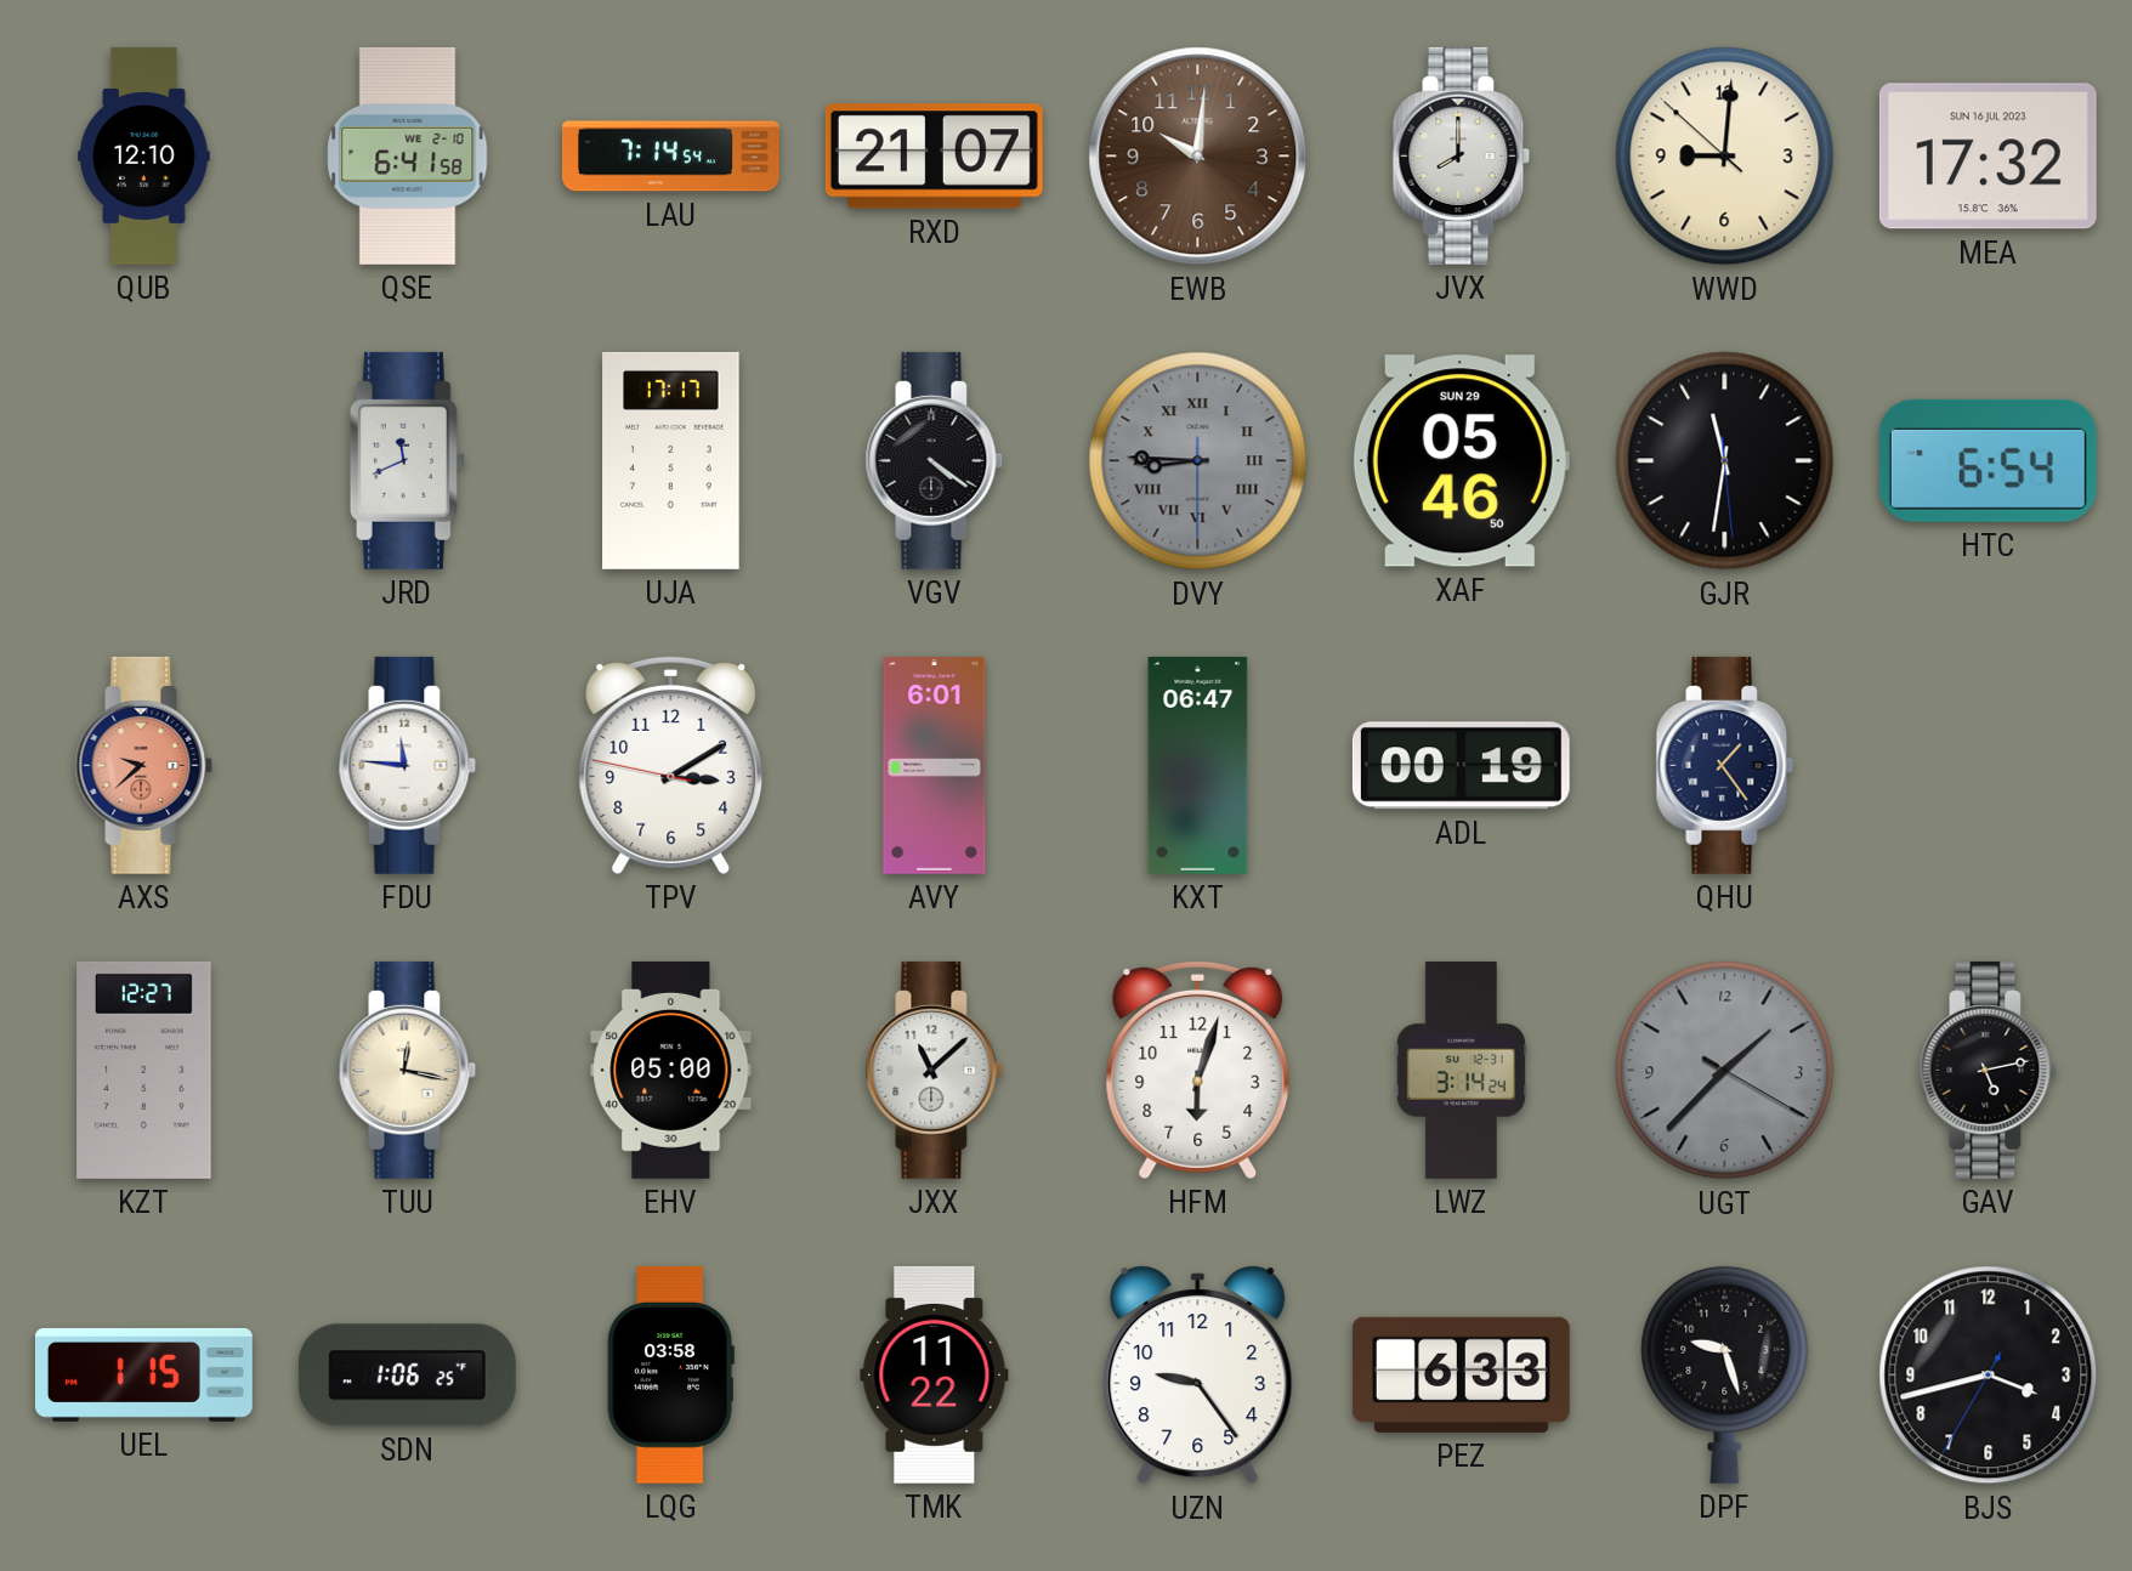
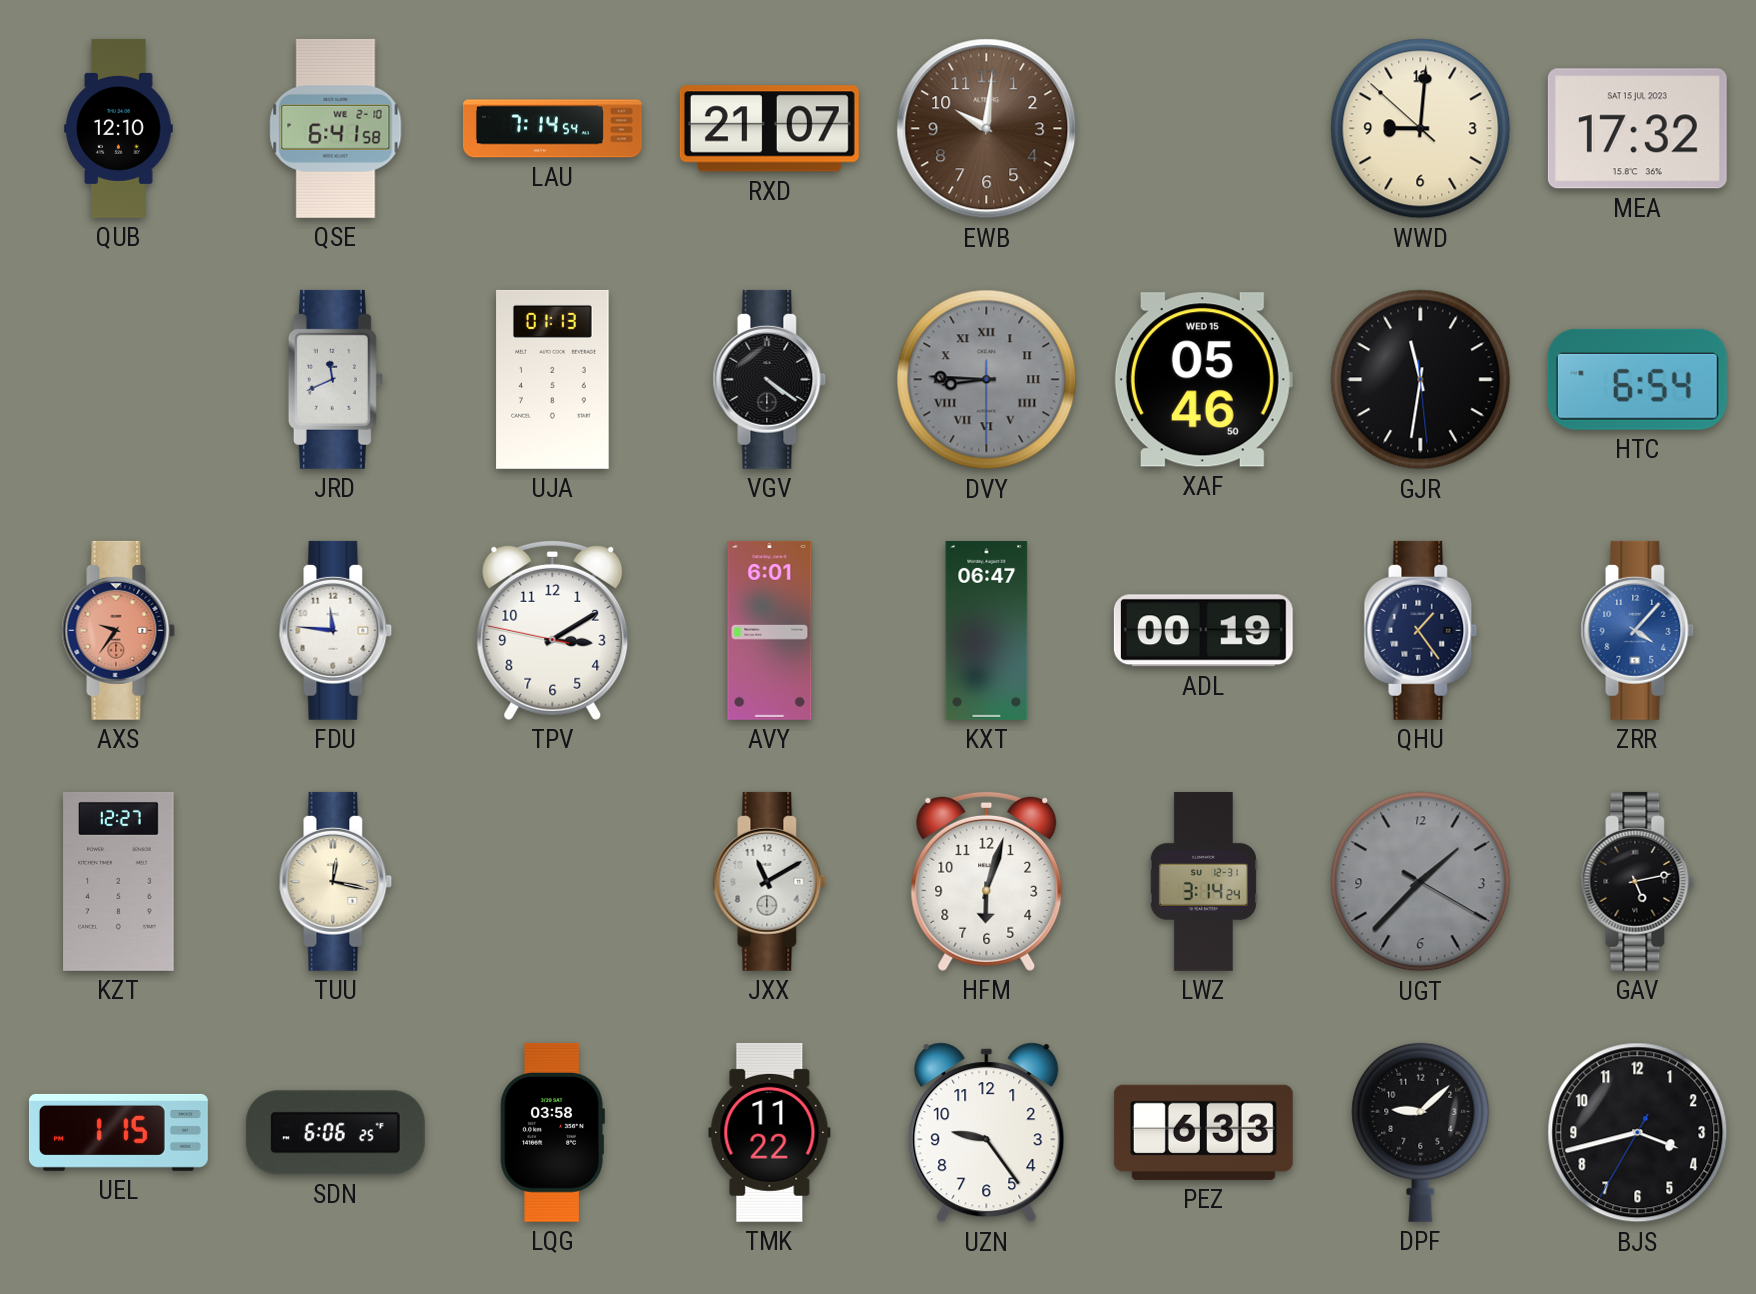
JVX: 8:00 -> none
MEA date: SUN 16 JUL 2023 -> SAT 15 JUL 2023
UJA: 17:17 -> 01:13
XAF date: SUN 29 -> WED 15
AXS: 9:38 -> 9:36
ZRR: none -> 4:07
EHV: 05:00 -> none
JXX: 11:08 -> 11:10
SDN: 1:06 -> 6:06
DPF: 9:27 -> 9:08
